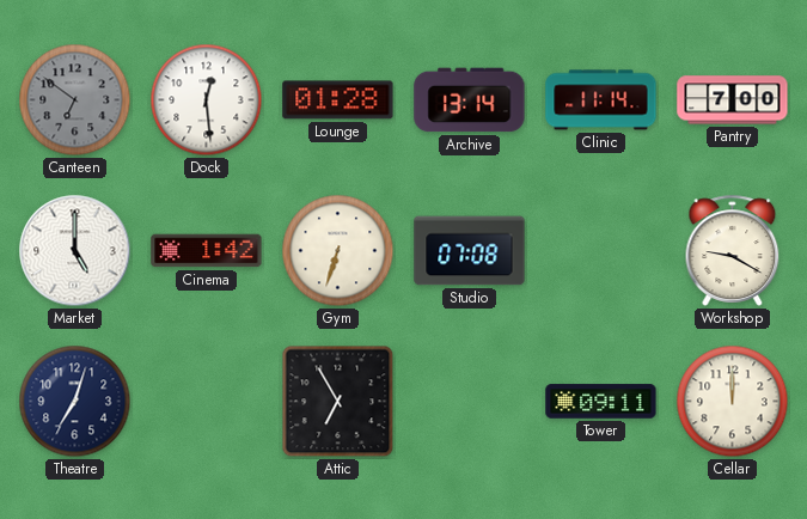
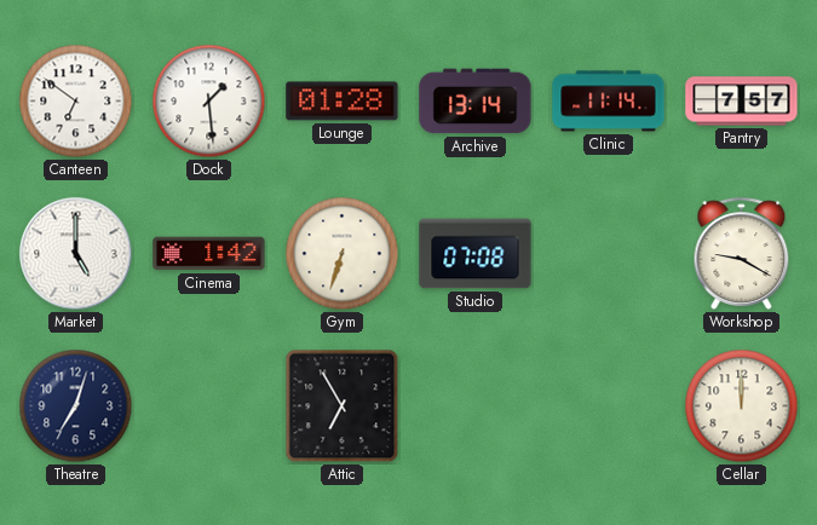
Canteen dial: grey -> white
Dock: 12:29 -> 1:29
Pantry: 7:00 -> 7:57
Tower: 09:11 -> none
